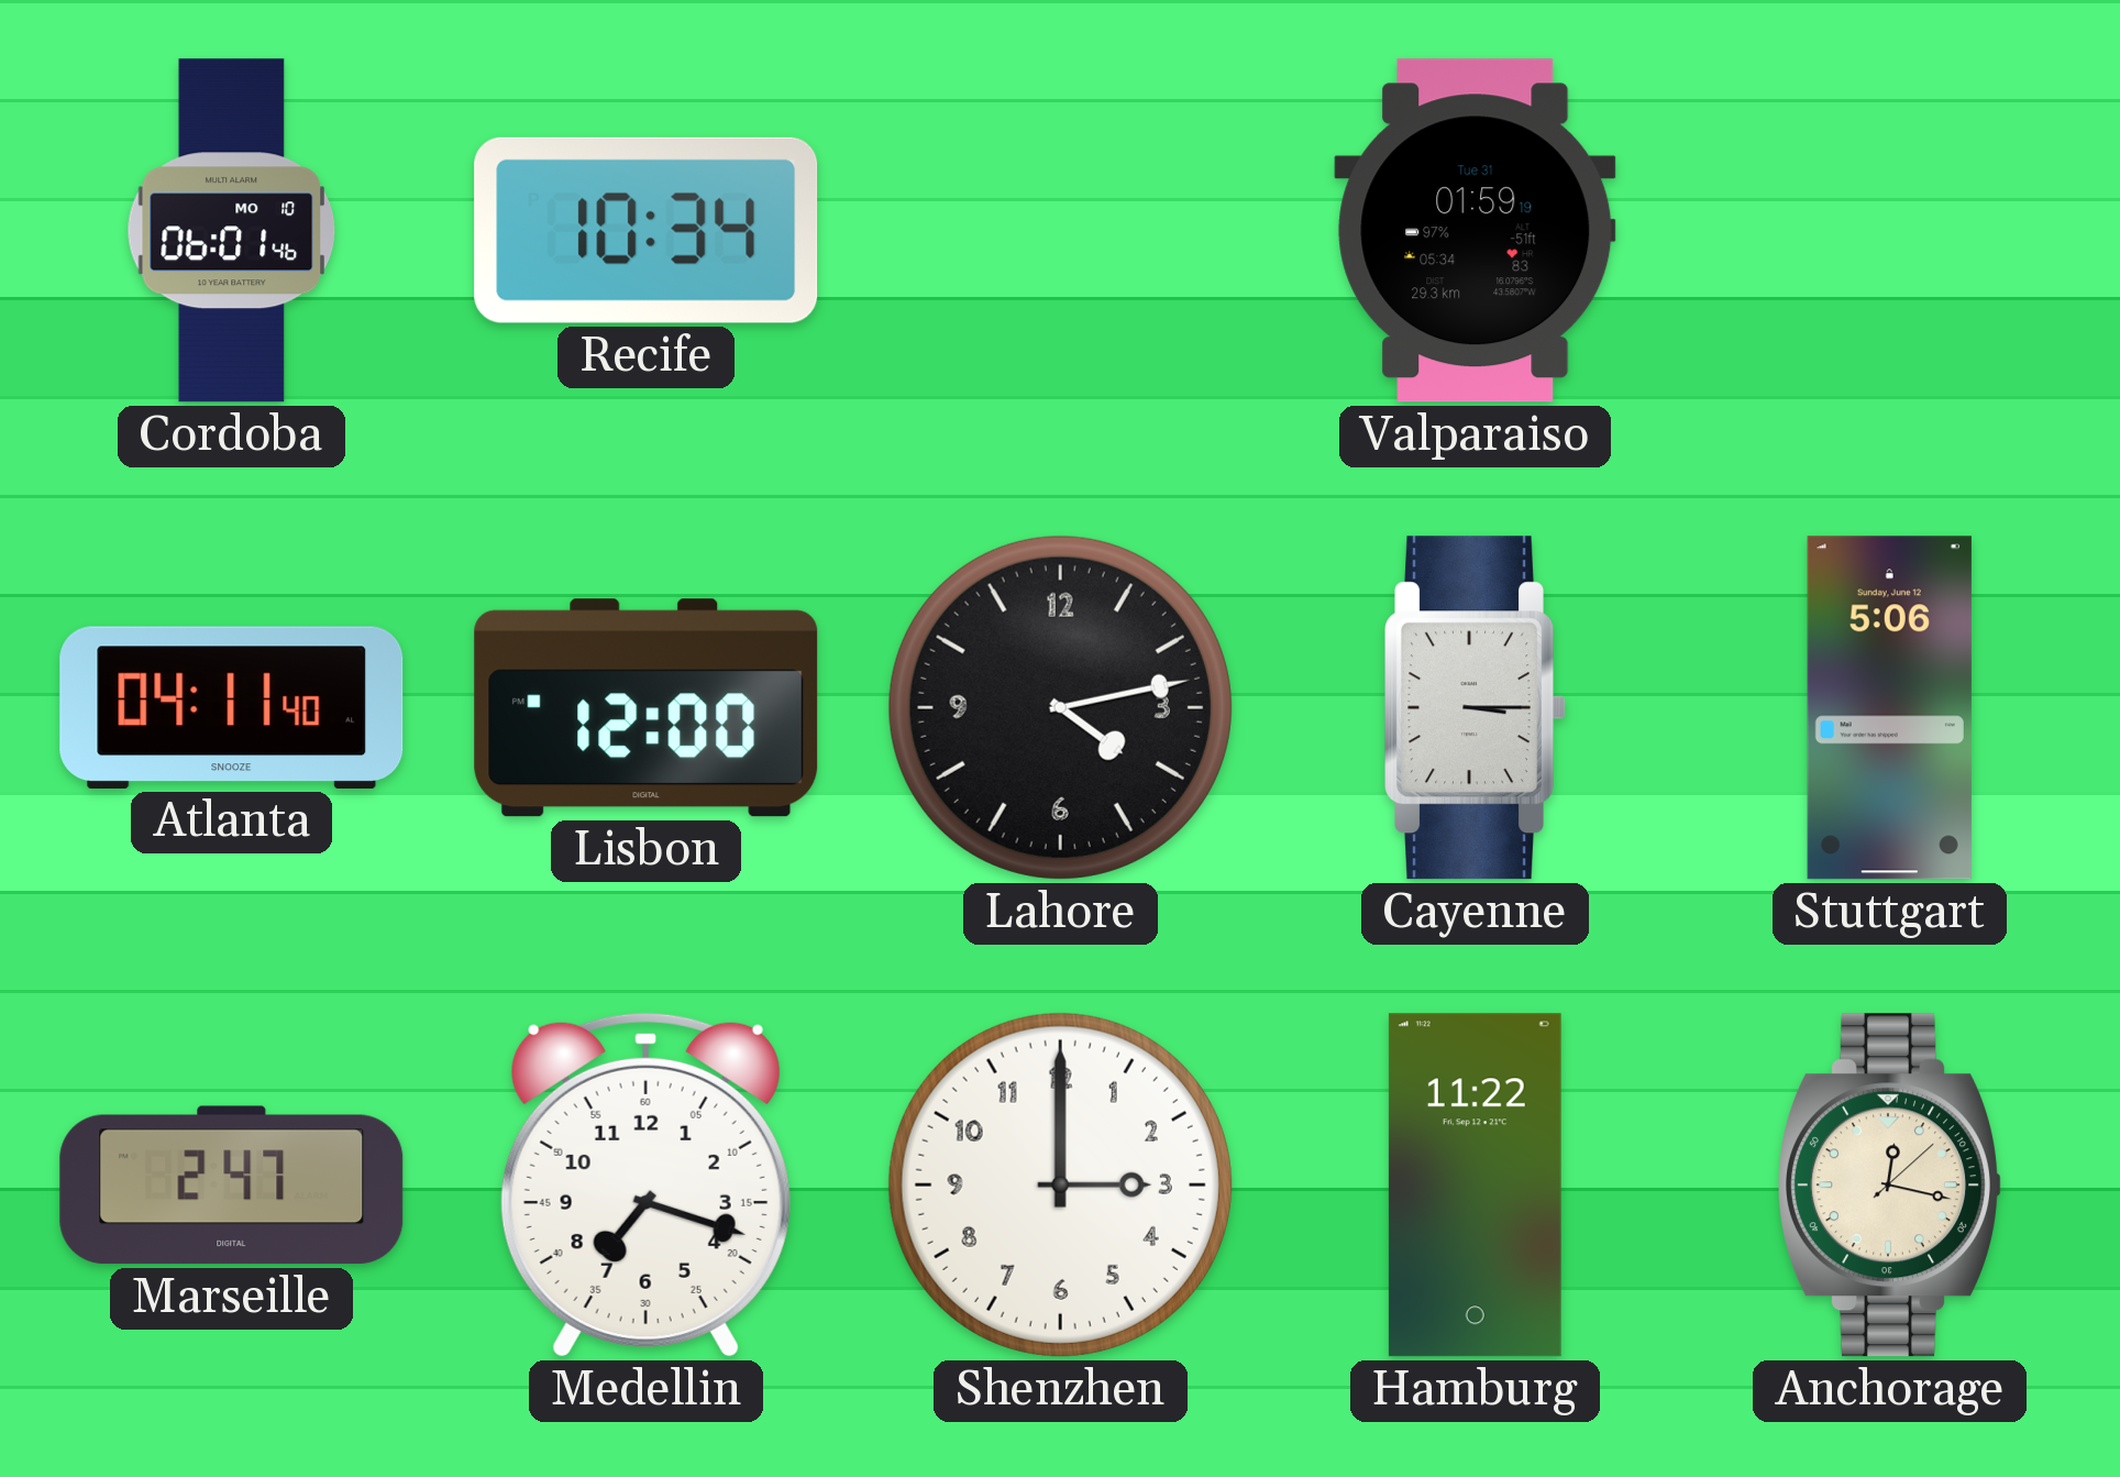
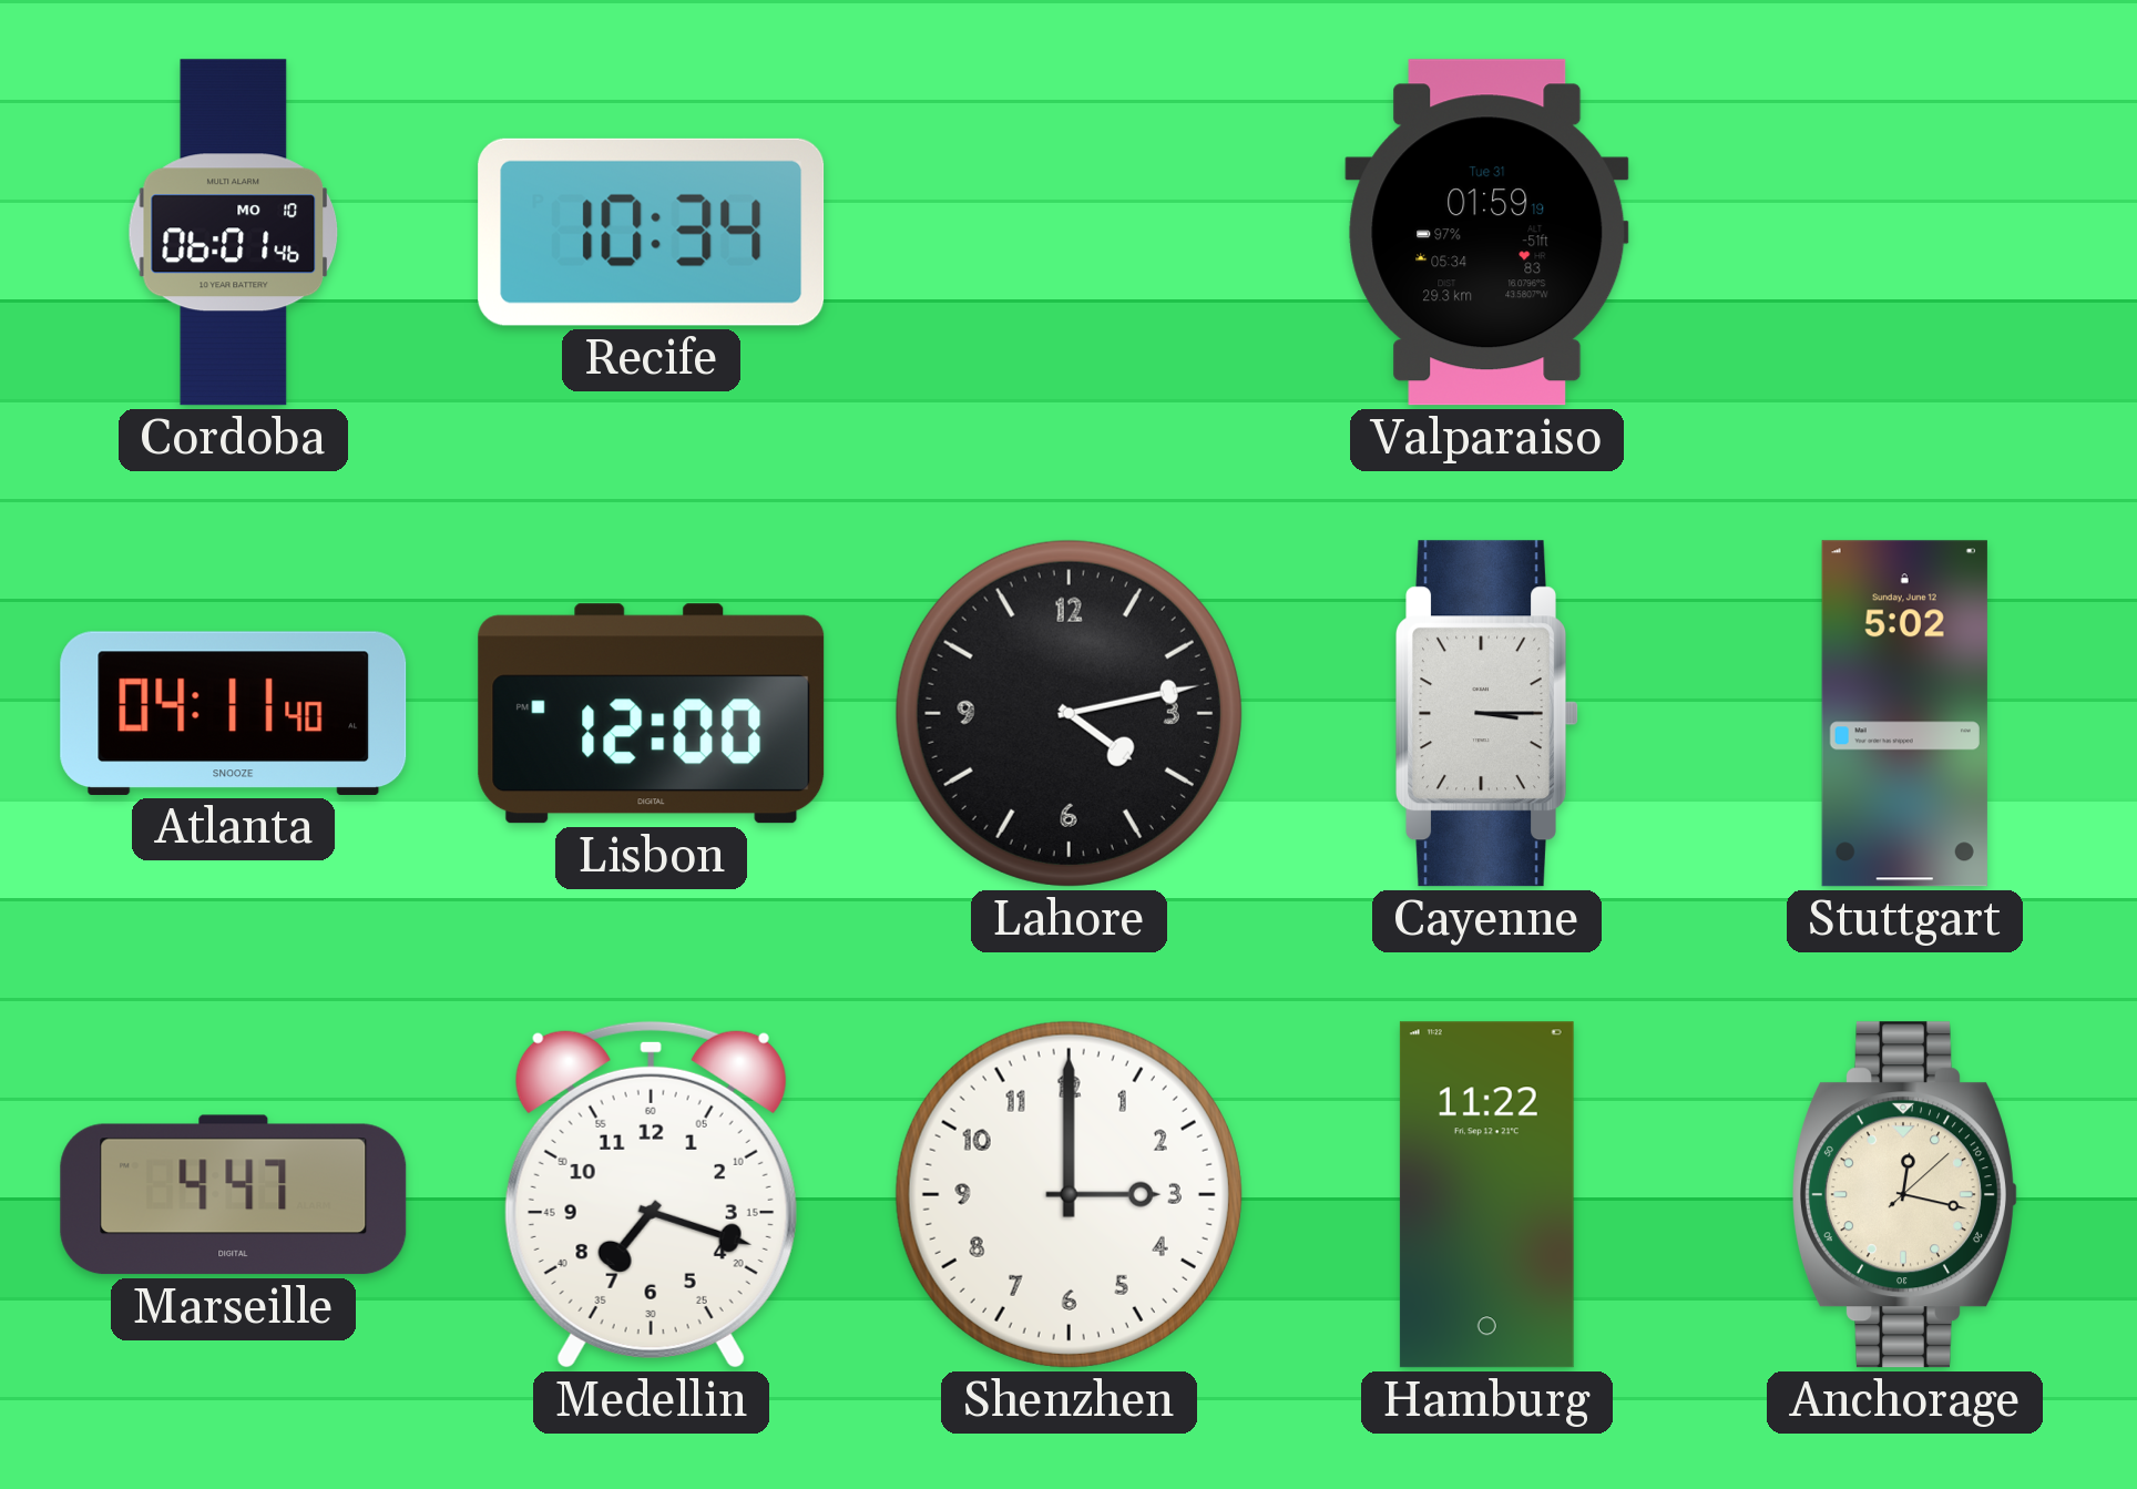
Stuttgart: 5:06 -> 5:02
Marseille: 2:47 -> 4:47
